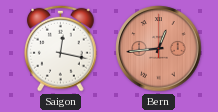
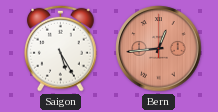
Saigon: 12:17 -> 5:25
